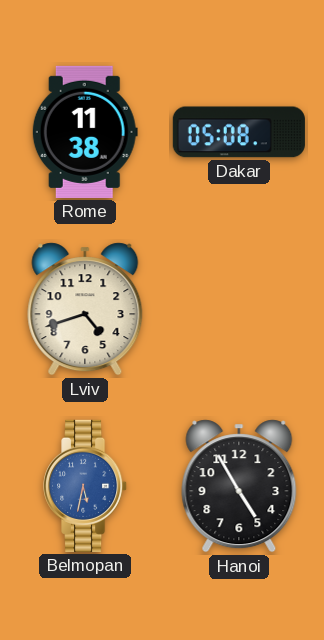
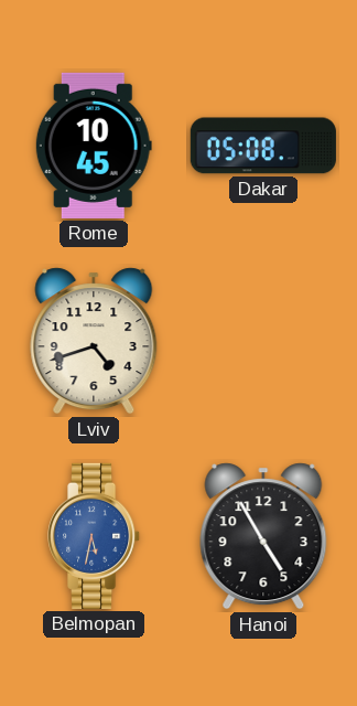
Rome: 11:38 -> 10:45
